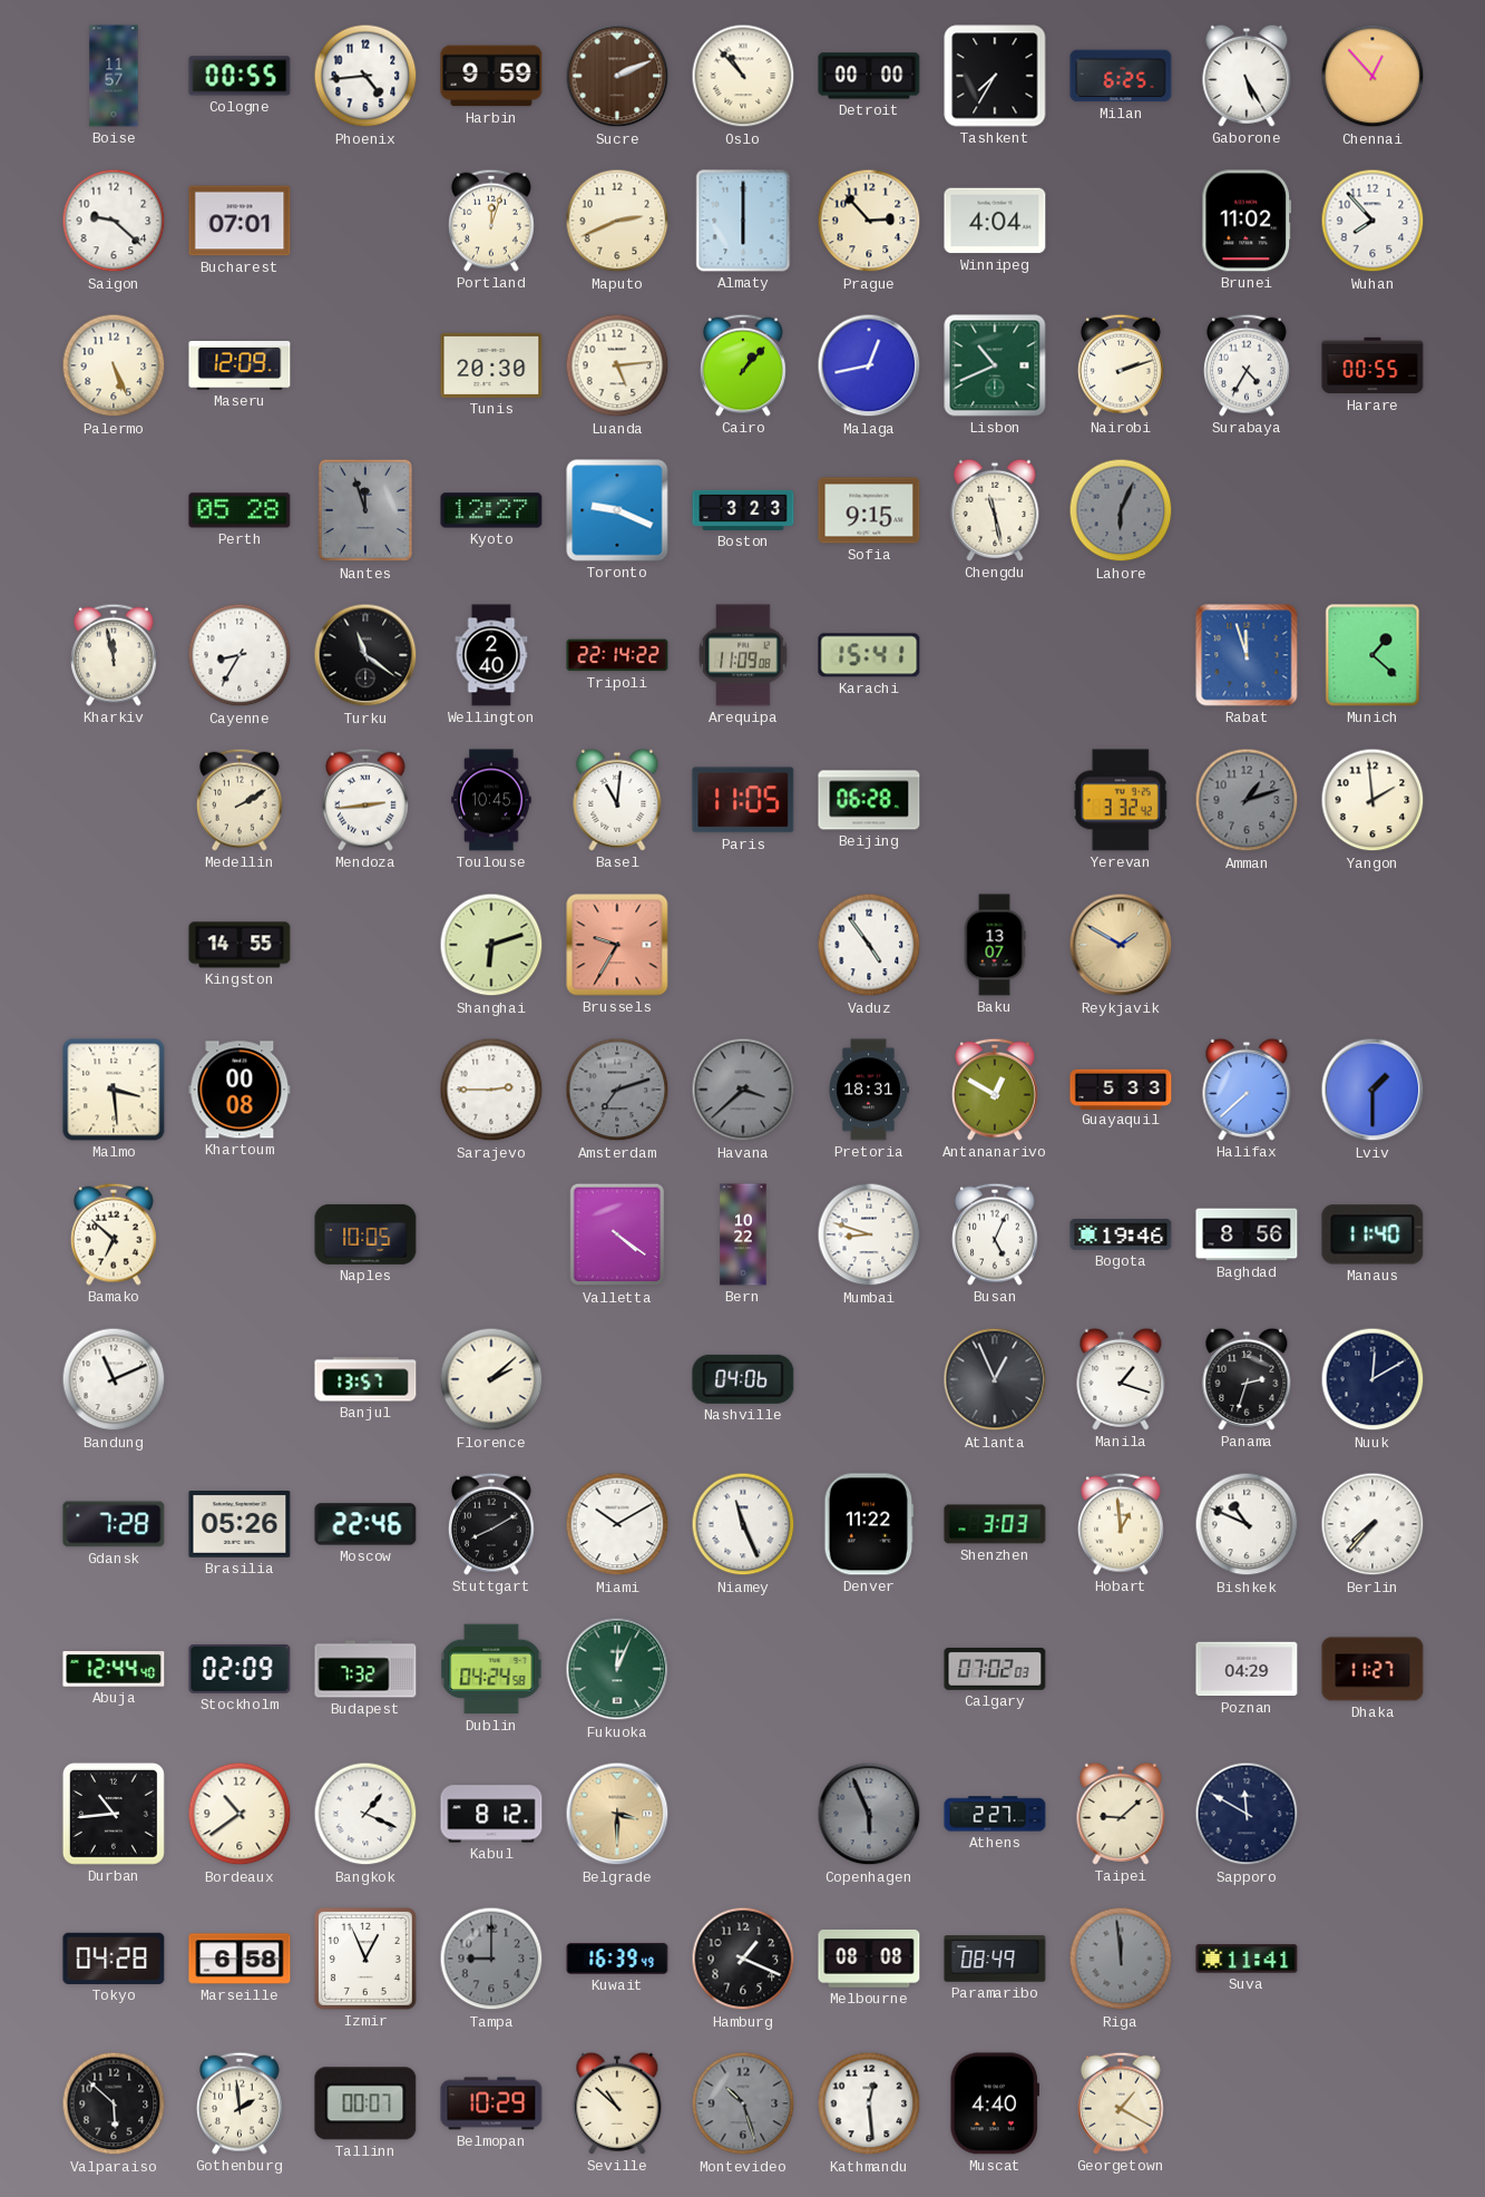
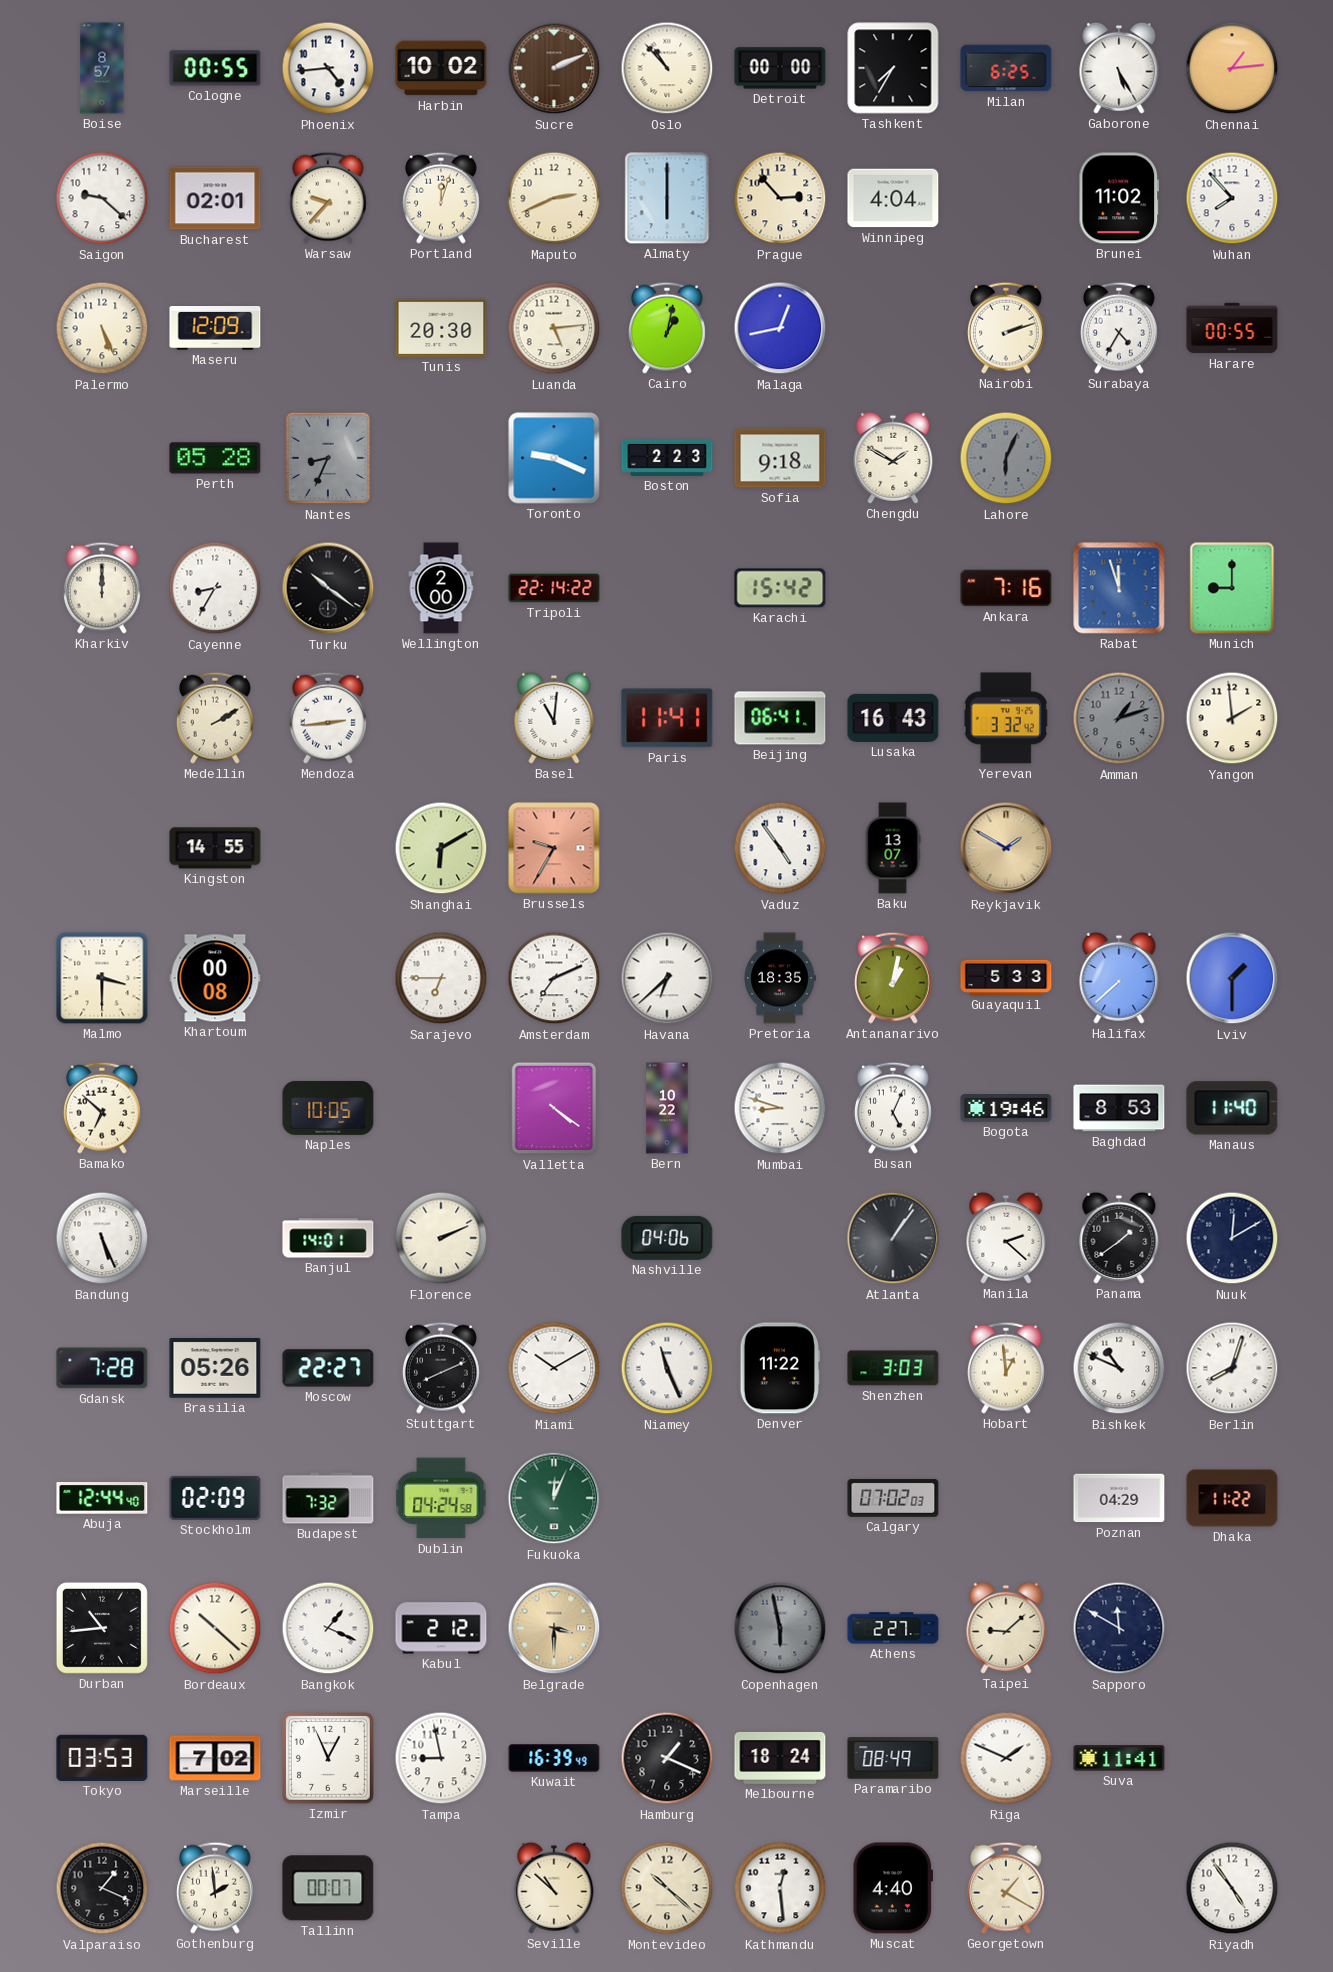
Boise: 11:57 -> 8:57
Harbin: 9:59 -> 10:02
Chennai: 12:53 -> 1:14
Bucharest: 07:01 -> 02:01
Warsaw: none -> 9:37
Cairo: 1:07 -> 1:02
Lisbon: 10:41 -> none
Nantes: 11:57 -> 8:34
Kyoto: 12:27 -> none
Boston: 3:23 -> 2:23
Sofia: 9:15 -> 9:18
Chengdu: 11:28 -> 1:50
Kharkiv: 11:58 -> 12:00
Turku: 11:21 -> 10:21
Wellington: 2:40 -> 2:00
Arequipa: 11:09 -> none
Karachi: 15:41 -> 15:42
Ankara: none -> 7:16
Munich: 1:22 -> 9:00
Toulouse: 10:45 -> none
Paris: 11:05 -> 11:41
Beijing: 06:28 -> 06:41
Lusaka: none -> 16:43
Shanghai: 6:12 -> 6:10
Malmo: 3:29 -> 3:30
Sarajevo: 2:45 -> 6:45
Amsterdam: 7:12 -> 7:11
Amsterdam dial: grey -> white
Havana: 3:38 -> 6:38
Havana dial: grey -> white
Pretoria: 18:31 -> 18:35
Antananarivo: 12:50 -> 1:02
Baghdad: 8:56 -> 8:53
Bandung: 11:11 -> 5:26
Banjul: 13:57 -> 14:01
Florence: 2:08 -> 2:11
Atlanta: 12:56 -> 1:06
Manila: 1:18 -> 2:22
Panama: 2:33 -> 1:39
Moscow: 22:46 -> 22:27
Stuttgart: 8:10 -> 8:11
Berlin: 7:37 -> 8:03
Dhaka: 11:27 -> 11:22
Bordeaux: 10:39 -> 10:22
Kabul: 8:12 -> 2:12
Copenhagen: 5:56 -> 5:58
Tokyo: 04:28 -> 03:53
Marseille: 6:58 -> 7:02
Tampa: 9:00 -> 8:58
Tampa dial: grey -> white
Melbourne: 08:08 -> 18:24
Riga: 11:59 -> 1:49
Riga dial: grey -> white
Valparaiso: 5:52 -> 1:19
Belmopan: 10:29 -> none
Montevideo: 10:27 -> 10:22
Montevideo dial: grey -> cream
Riyadh: none -> 4:54
